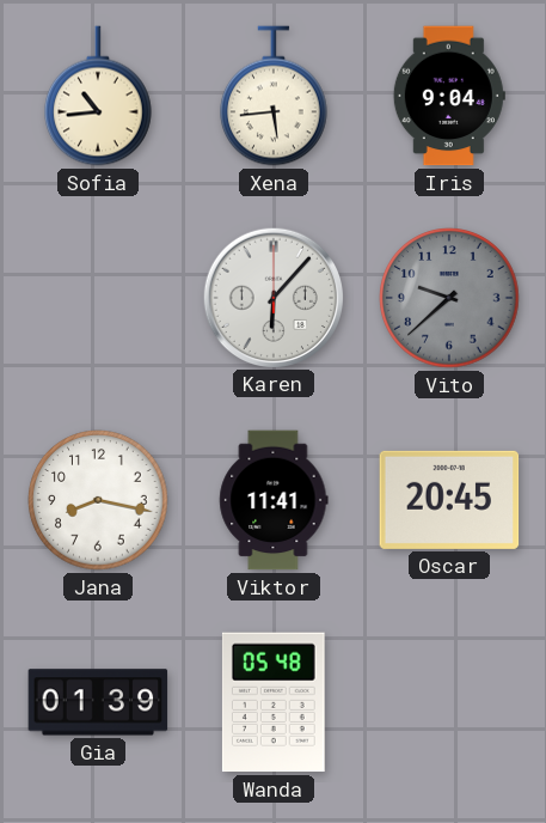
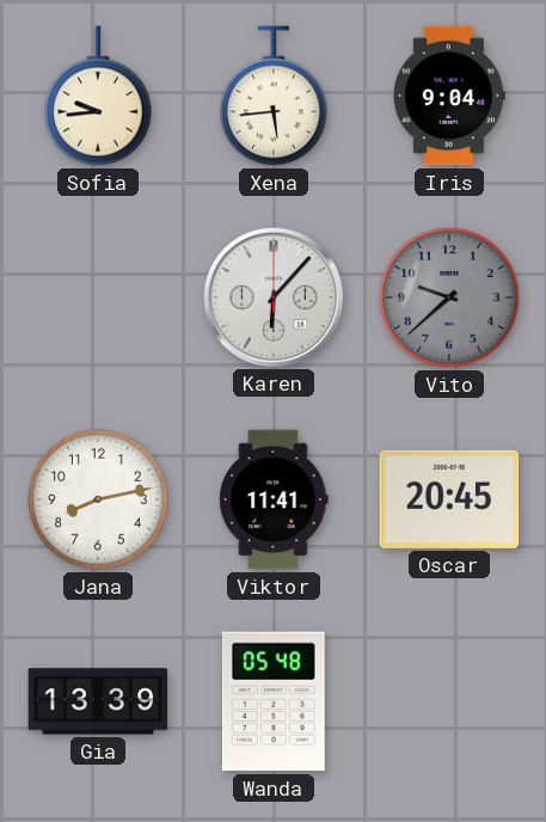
Sofia: 10:44 -> 9:44
Jana: 8:17 -> 8:13
Gia: 01:39 -> 13:39
